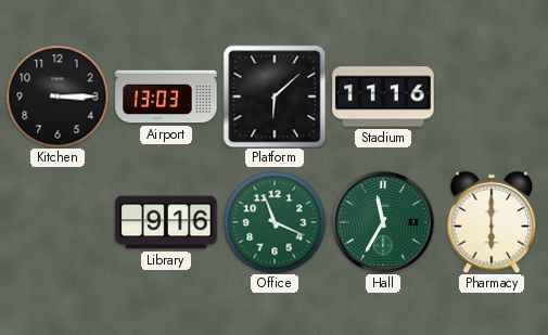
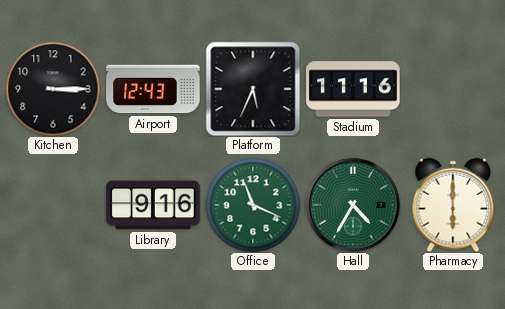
Airport: 13:03 -> 12:43
Platform: 6:08 -> 5:34
Hall: 11:35 -> 4:35
